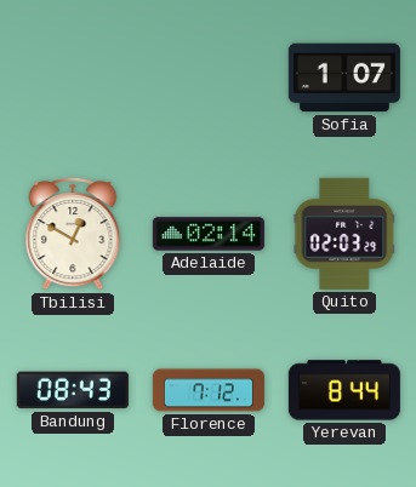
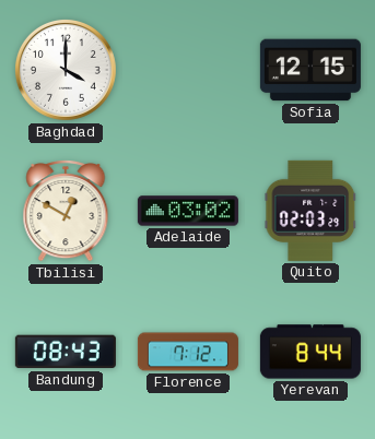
Baghdad: none -> 4:00
Sofia: 1:07 -> 12:15
Adelaide: 02:14 -> 03:02
